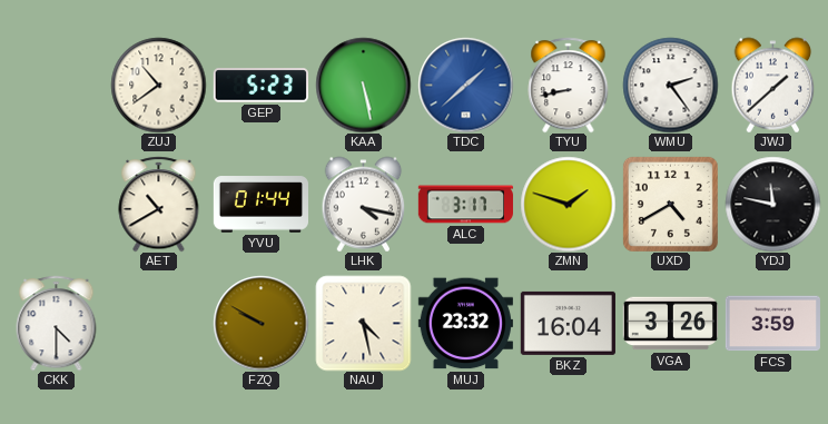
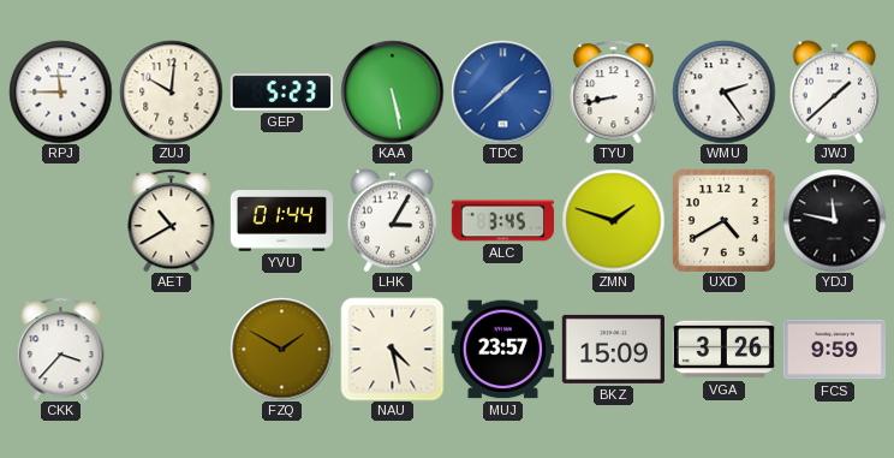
RPJ: none -> 11:45
ZUJ: 10:39 -> 10:01
LHK: 4:17 -> 3:05
ALC: 3:17 -> 3:45
CKK: 4:30 -> 3:37
FZQ: 9:50 -> 1:50
MUJ: 23:32 -> 23:57
BKZ: 16:04 -> 15:09
FCS: 3:59 -> 9:59
